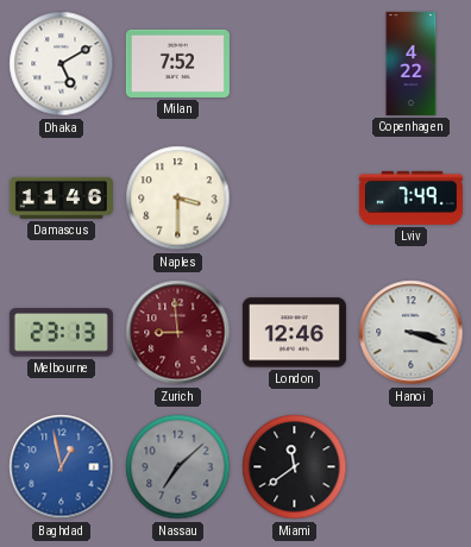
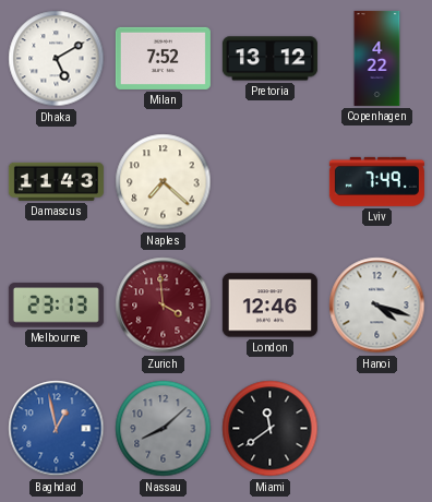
Pretoria: none -> 13:12
Damascus: 11:46 -> 11:43
Naples: 3:30 -> 7:22
Zurich: 8:59 -> 3:59
Hanoi: 3:18 -> 4:18
Nassau: 7:08 -> 8:08
